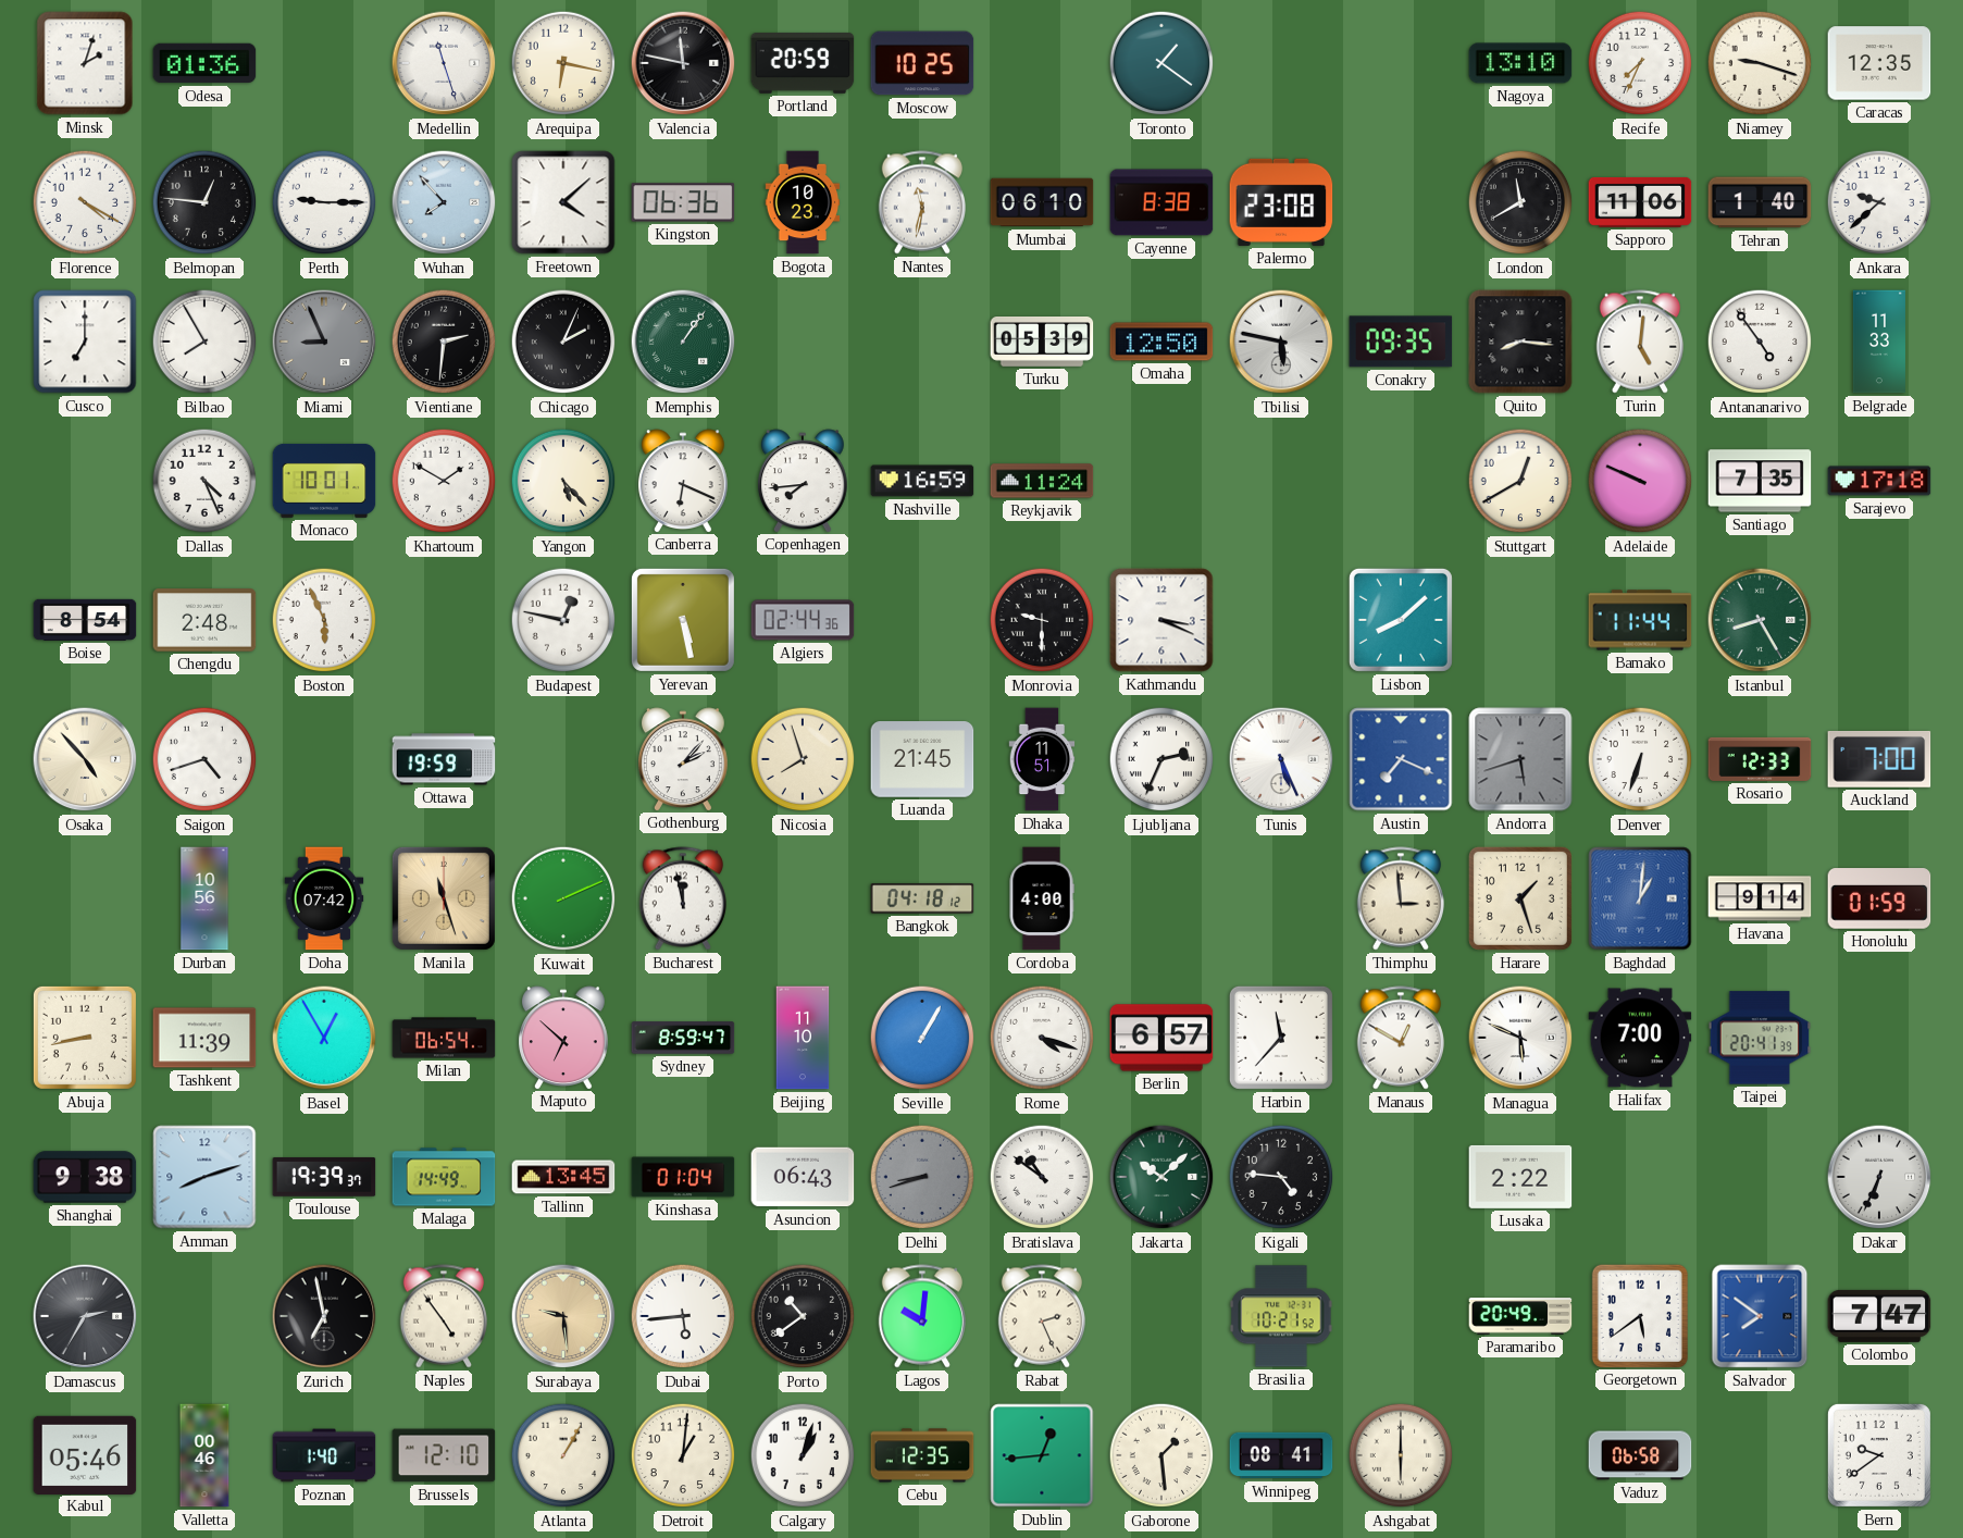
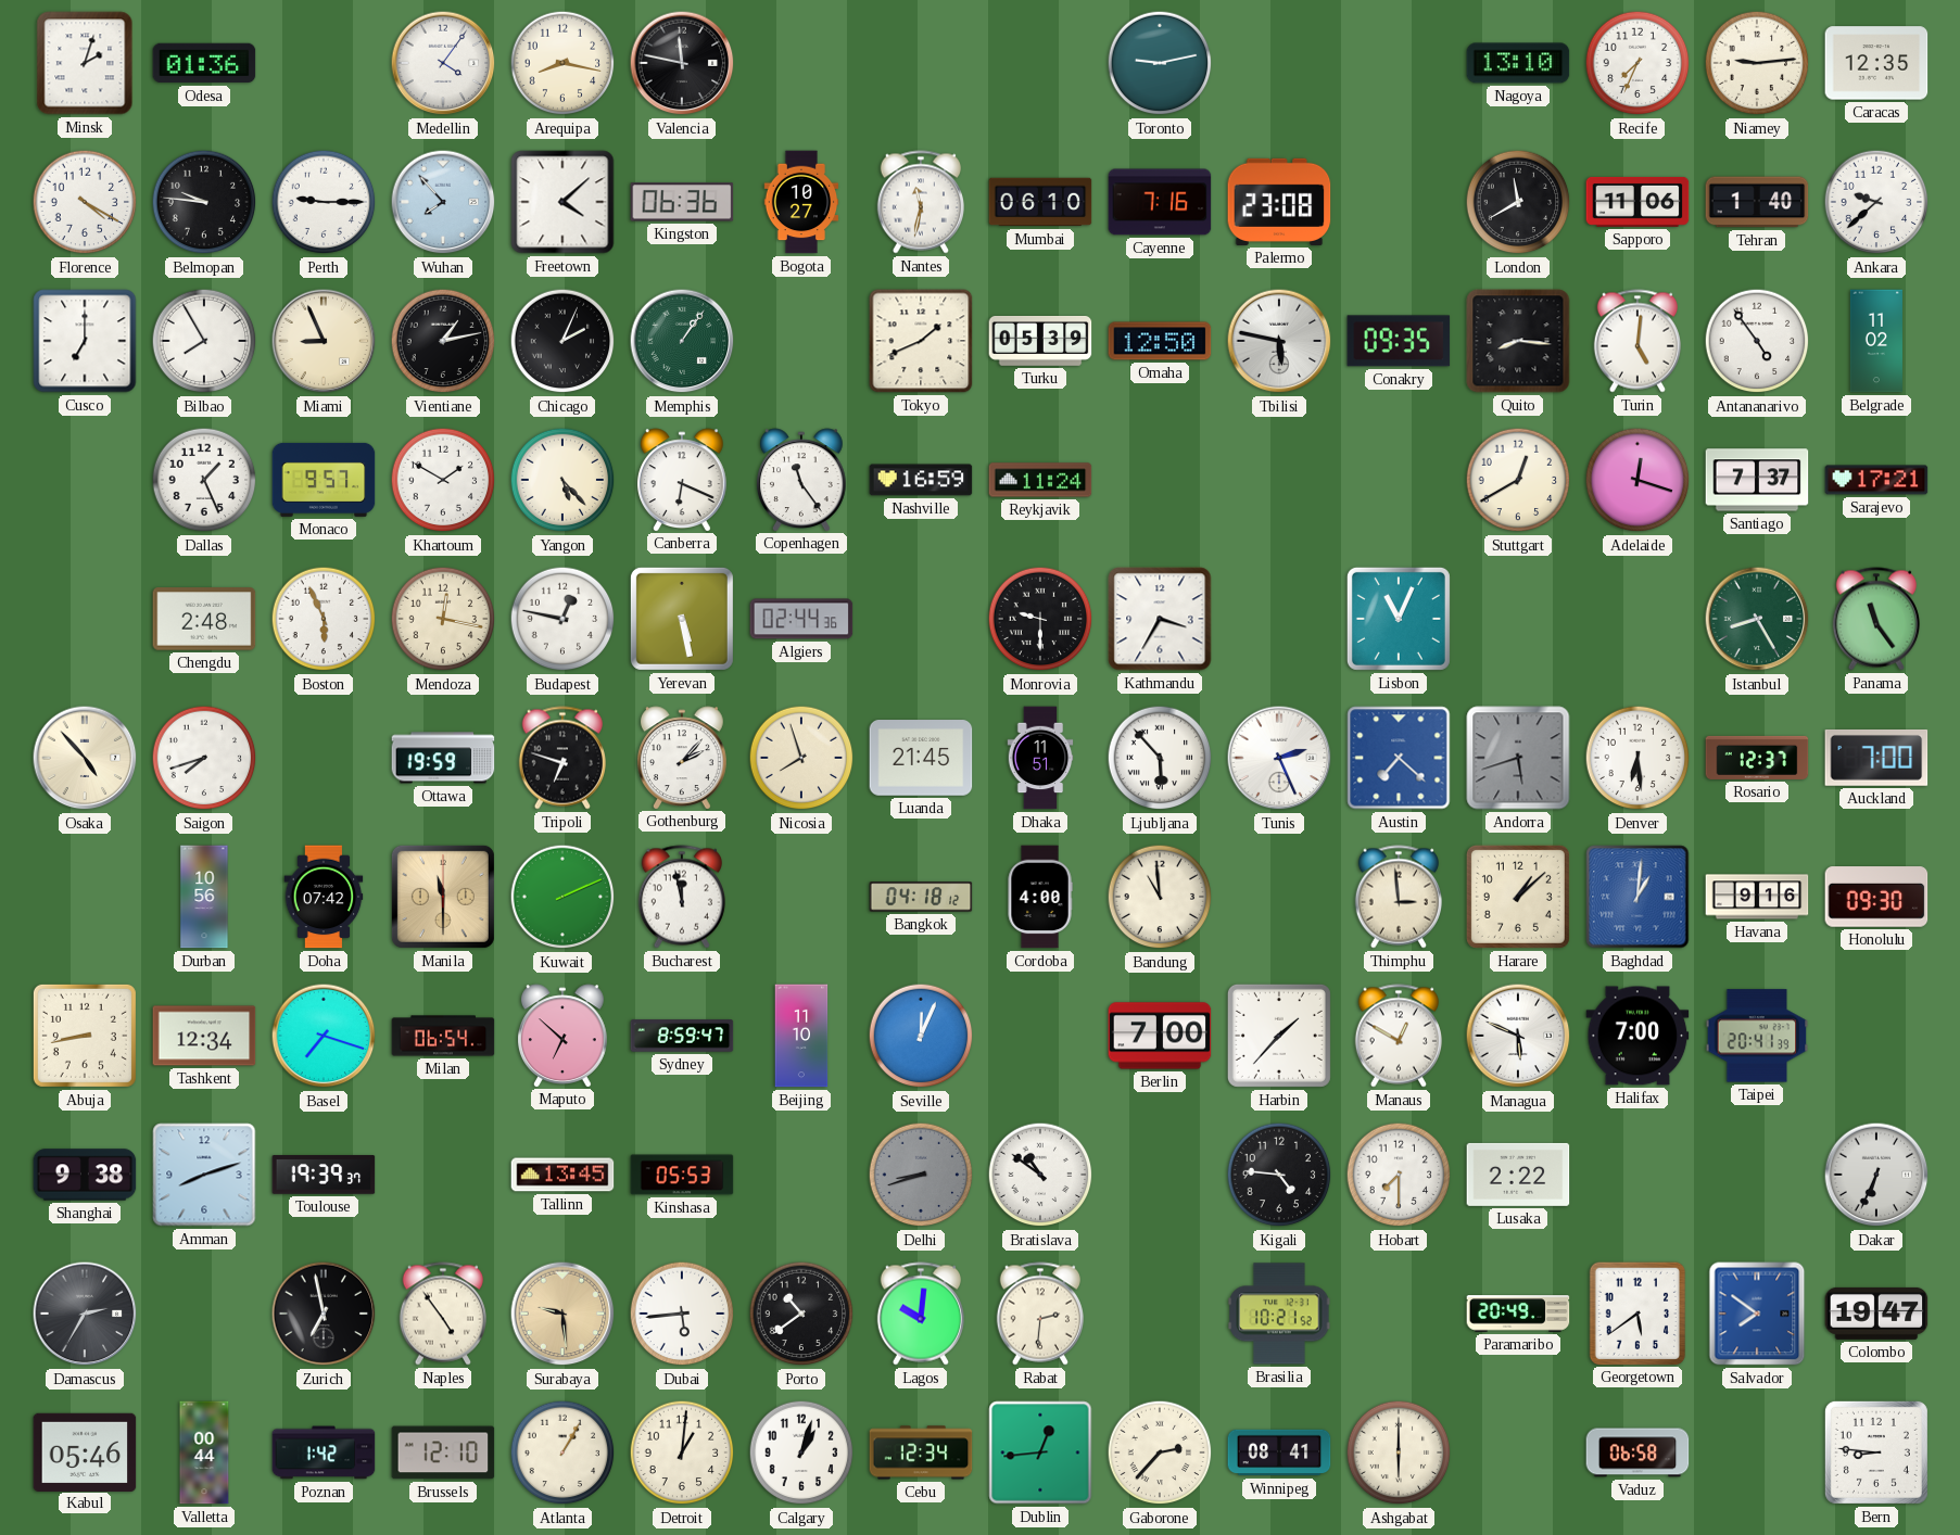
Medellin: 11:27 -> 4:06
Arequipa: 6:17 -> 8:17
Portland: 20:59 -> none
Moscow: 10:25 -> none
Toronto: 1:21 -> 9:13
Niamey: 9:18 -> 9:14
Belmopan: 12:46 -> 9:46
Bogota: 10:23 -> 10:27
Cayenne: 8:38 -> 7:16
Miami dial: grey -> cream
Vientiane: 2:31 -> 1:13
Tokyo: none -> 1:41
Belgrade: 11:33 -> 11:02
Dallas: 4:26 -> 1:26
Monaco: 10:01 -> 9:57
Copenhagen: 7:44 -> 11:24
Adelaide: 9:49 -> 12:18
Santiago: 7:35 -> 7:37
Sarajevo: 17:18 -> 17:21
Boise: 8:54 -> none
Mendoza: none -> 12:17
Kathmandu: 3:19 -> 3:35
Lisbon: 8:08 -> 11:04
Bamako: 11:44 -> none
Panama: none -> 11:24
Saigon: 4:42 -> 7:42
Tripoli: none -> 6:48
Ljubljana: 2:34 -> 5:53
Tunis: 5:26 -> 2:26
Austin: 7:19 -> 7:22
Denver: 6:33 -> 6:29
Rosario: 12:33 -> 12:37
Manila: 11:27 -> 11:30
Bandung: none -> 10:59
Harare: 1:27 -> 1:08
Havana: 9:14 -> 9:16
Honolulu: 01:59 -> 09:30
Tashkent: 11:39 -> 12:34
Basel: 12:55 -> 7:18
Seville: 1:05 -> 12:04
Rome: 4:18 -> none
Berlin: 6:57 -> 7:00
Harbin: 11:37 -> 1:37
Malaga: 14:49 -> none
Kinshasa: 01:04 -> 05:53
Asuncion: 06:43 -> none
Jakarta: 10:08 -> none
Hobart: none -> 7:30
Rabat: 2:26 -> 2:31
Colombo: 7:47 -> 19:47
Valletta: 00:46 -> 00:44
Poznan: 1:40 -> 1:42
Cebu: 12:35 -> 12:34
Gaborone: 1:29 -> 2:37
Bern: 9:39 -> 8:46
